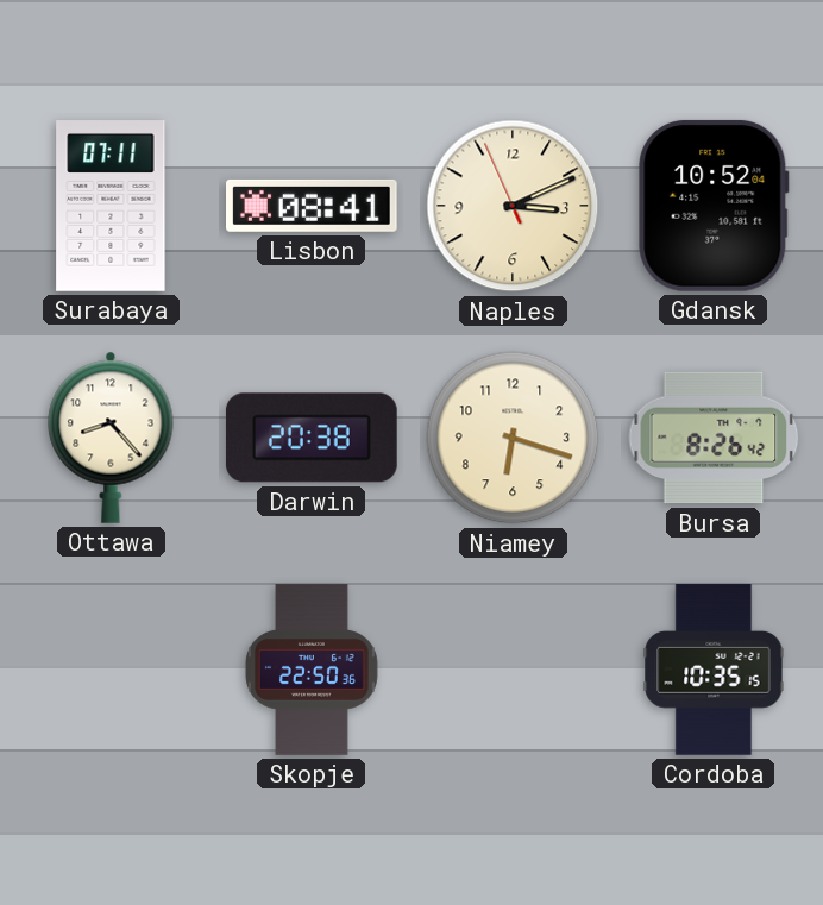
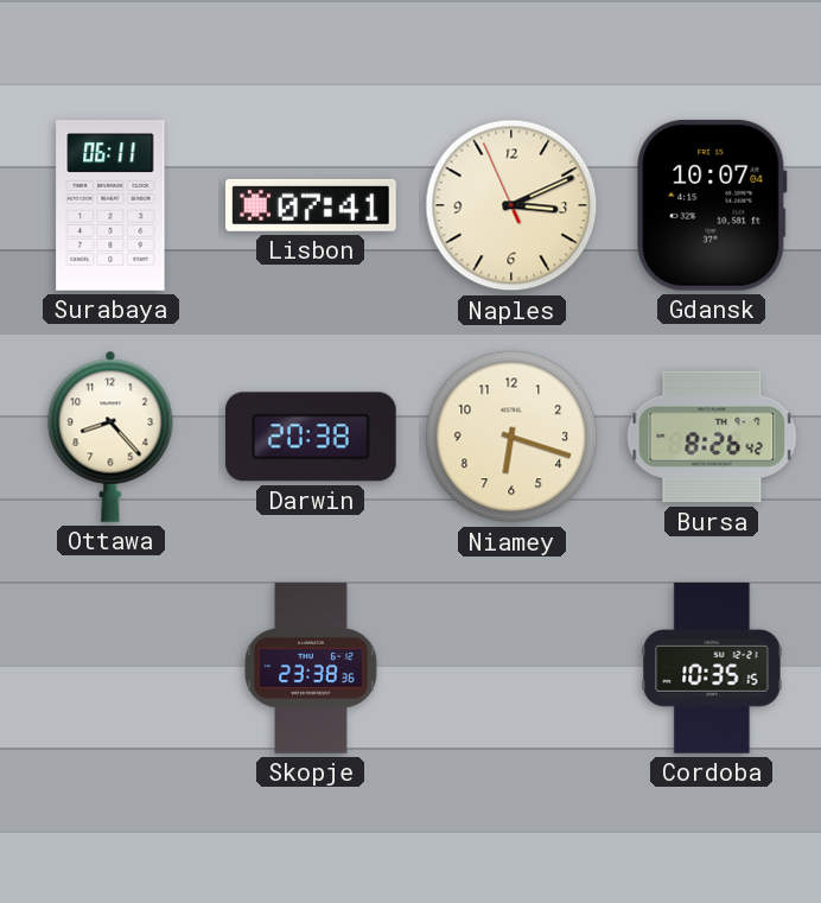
Surabaya: 07:11 -> 06:11
Lisbon: 08:41 -> 07:41
Gdansk: 10:52 -> 10:07
Skopje: 22:50 -> 23:38
